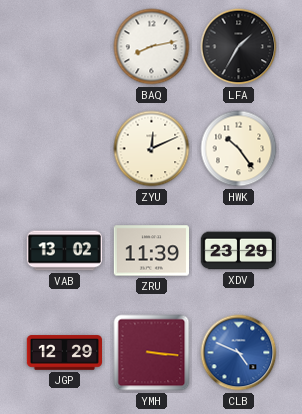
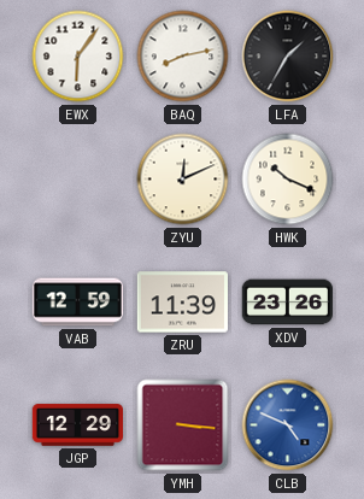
EWX: none -> 6:06
HWK: 10:24 -> 10:19
VAB: 13:02 -> 12:59
XDV: 23:29 -> 23:26
